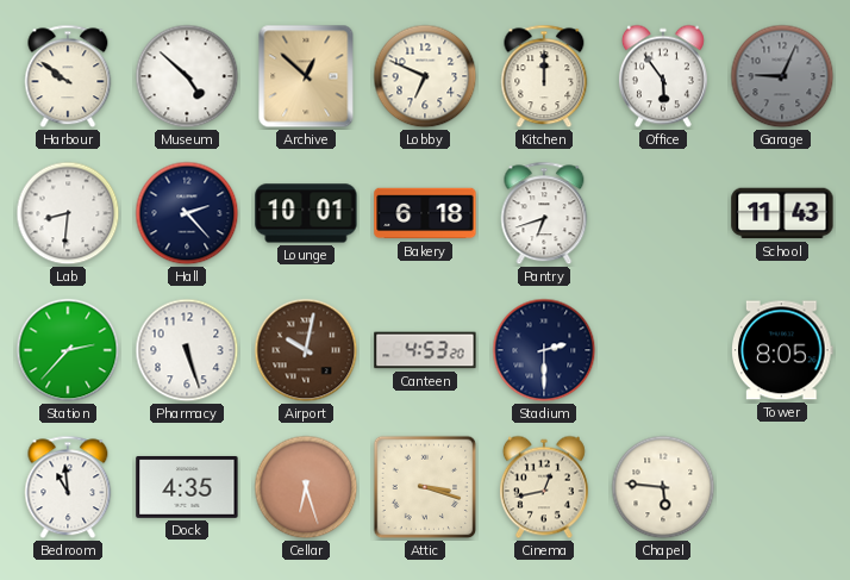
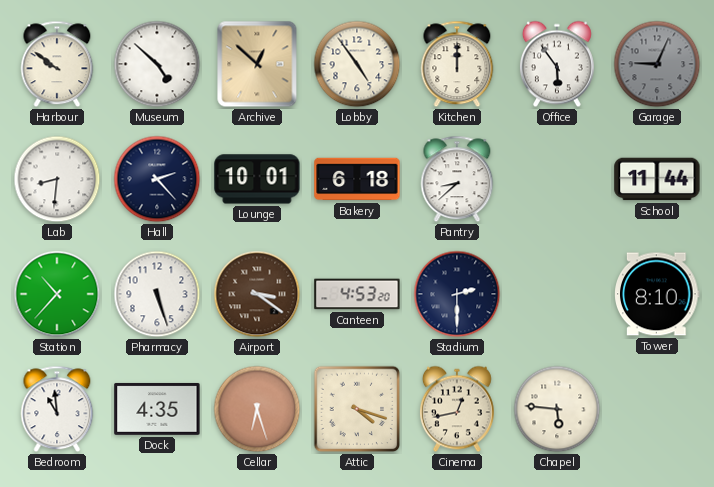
Lobby: 6:49 -> 4:54
Pantry: 6:42 -> 8:38
School: 11:43 -> 11:44
Station: 2:37 -> 10:37
Airport: 10:02 -> 3:21
Tower: 8:05 -> 8:10
Attic: 3:18 -> 4:18
